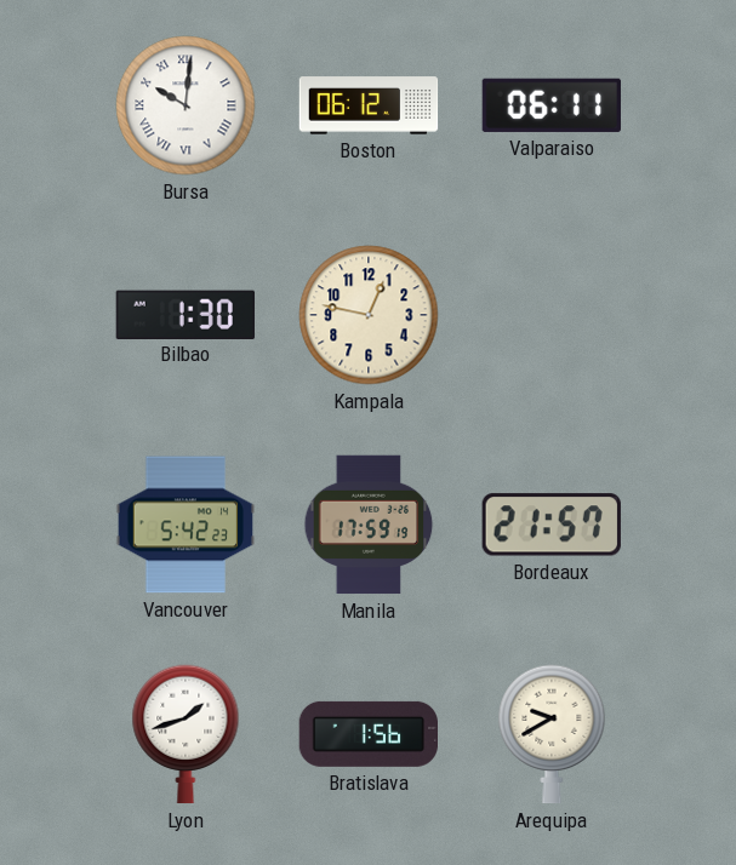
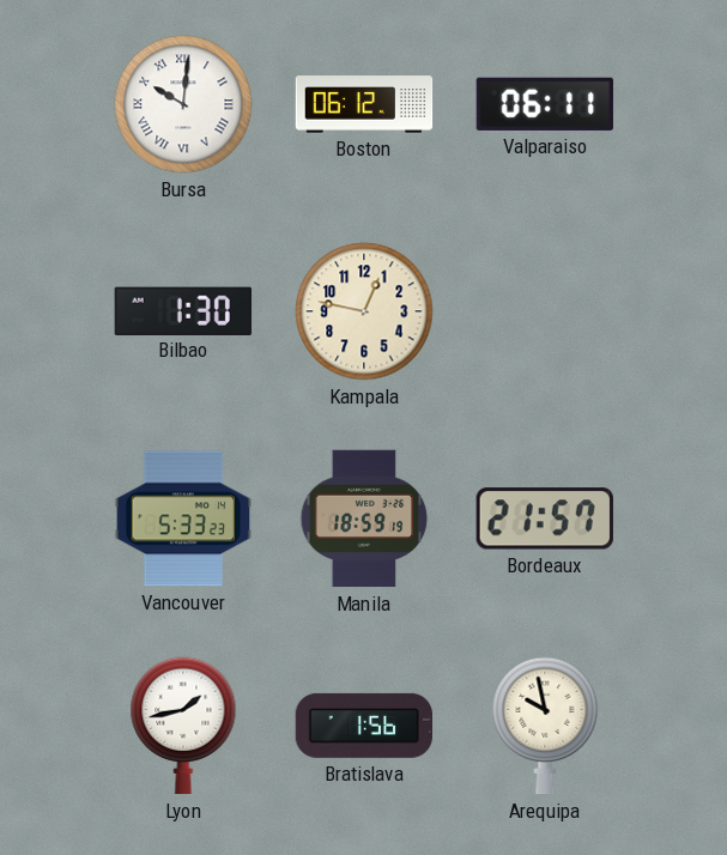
Vancouver: 5:42 -> 5:33
Manila: 17:59 -> 18:59
Lyon: 1:42 -> 1:43
Arequipa: 9:40 -> 9:58
